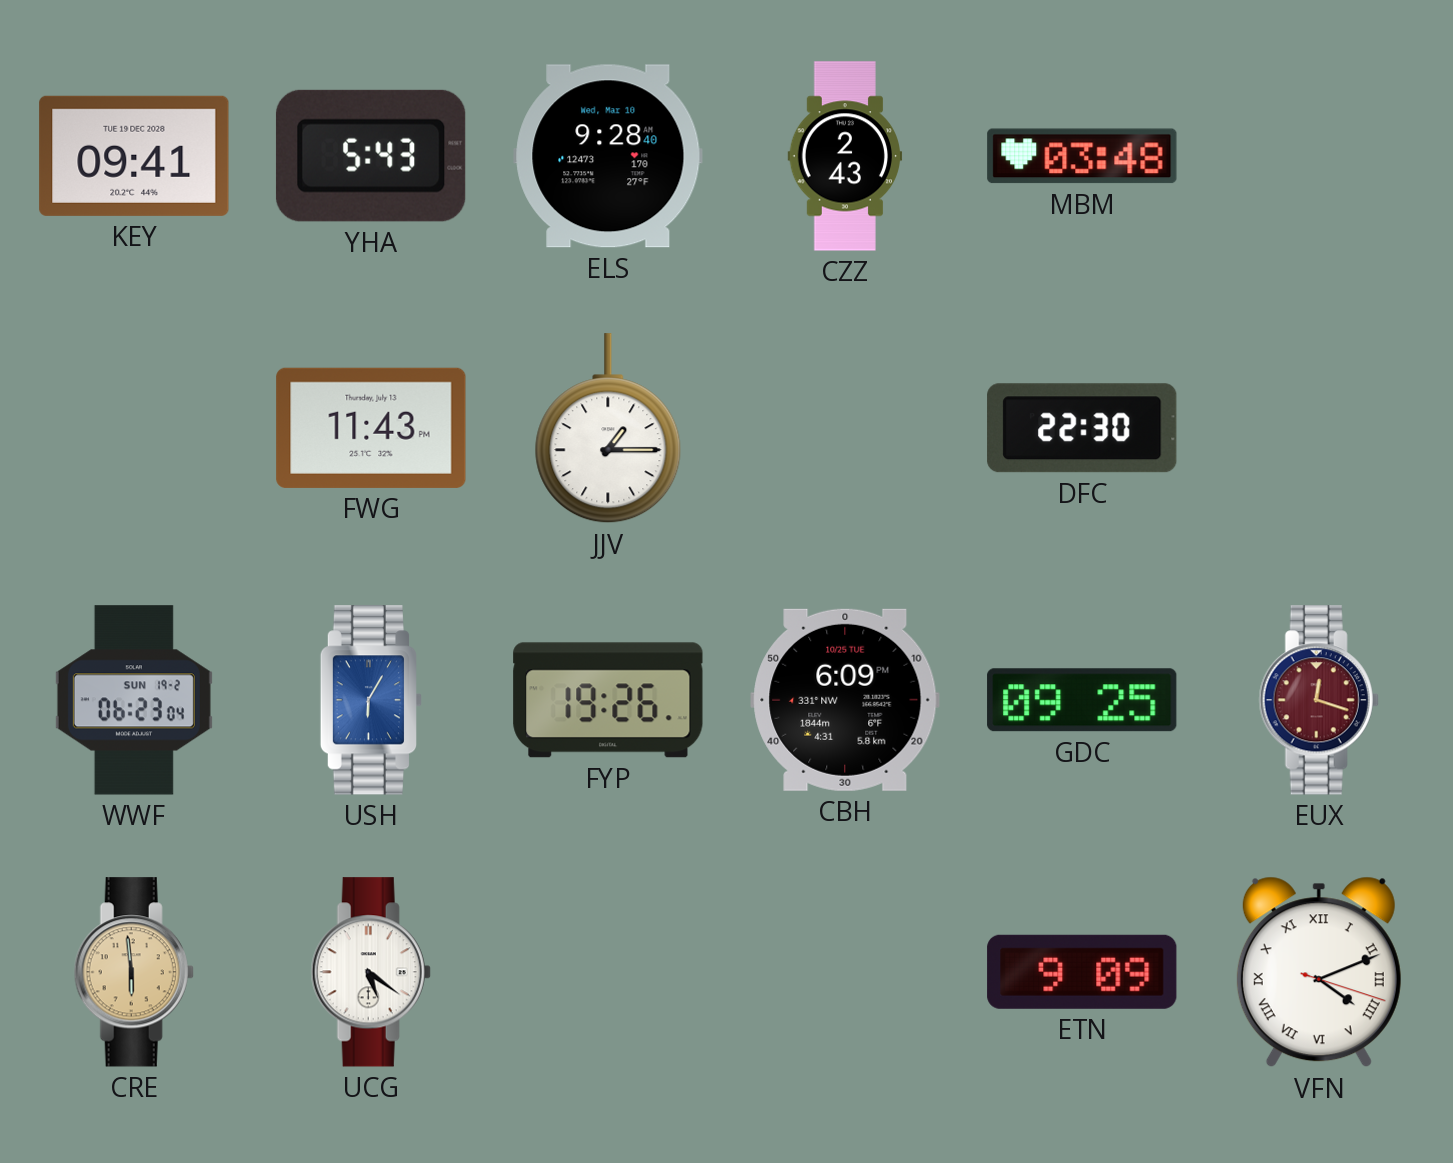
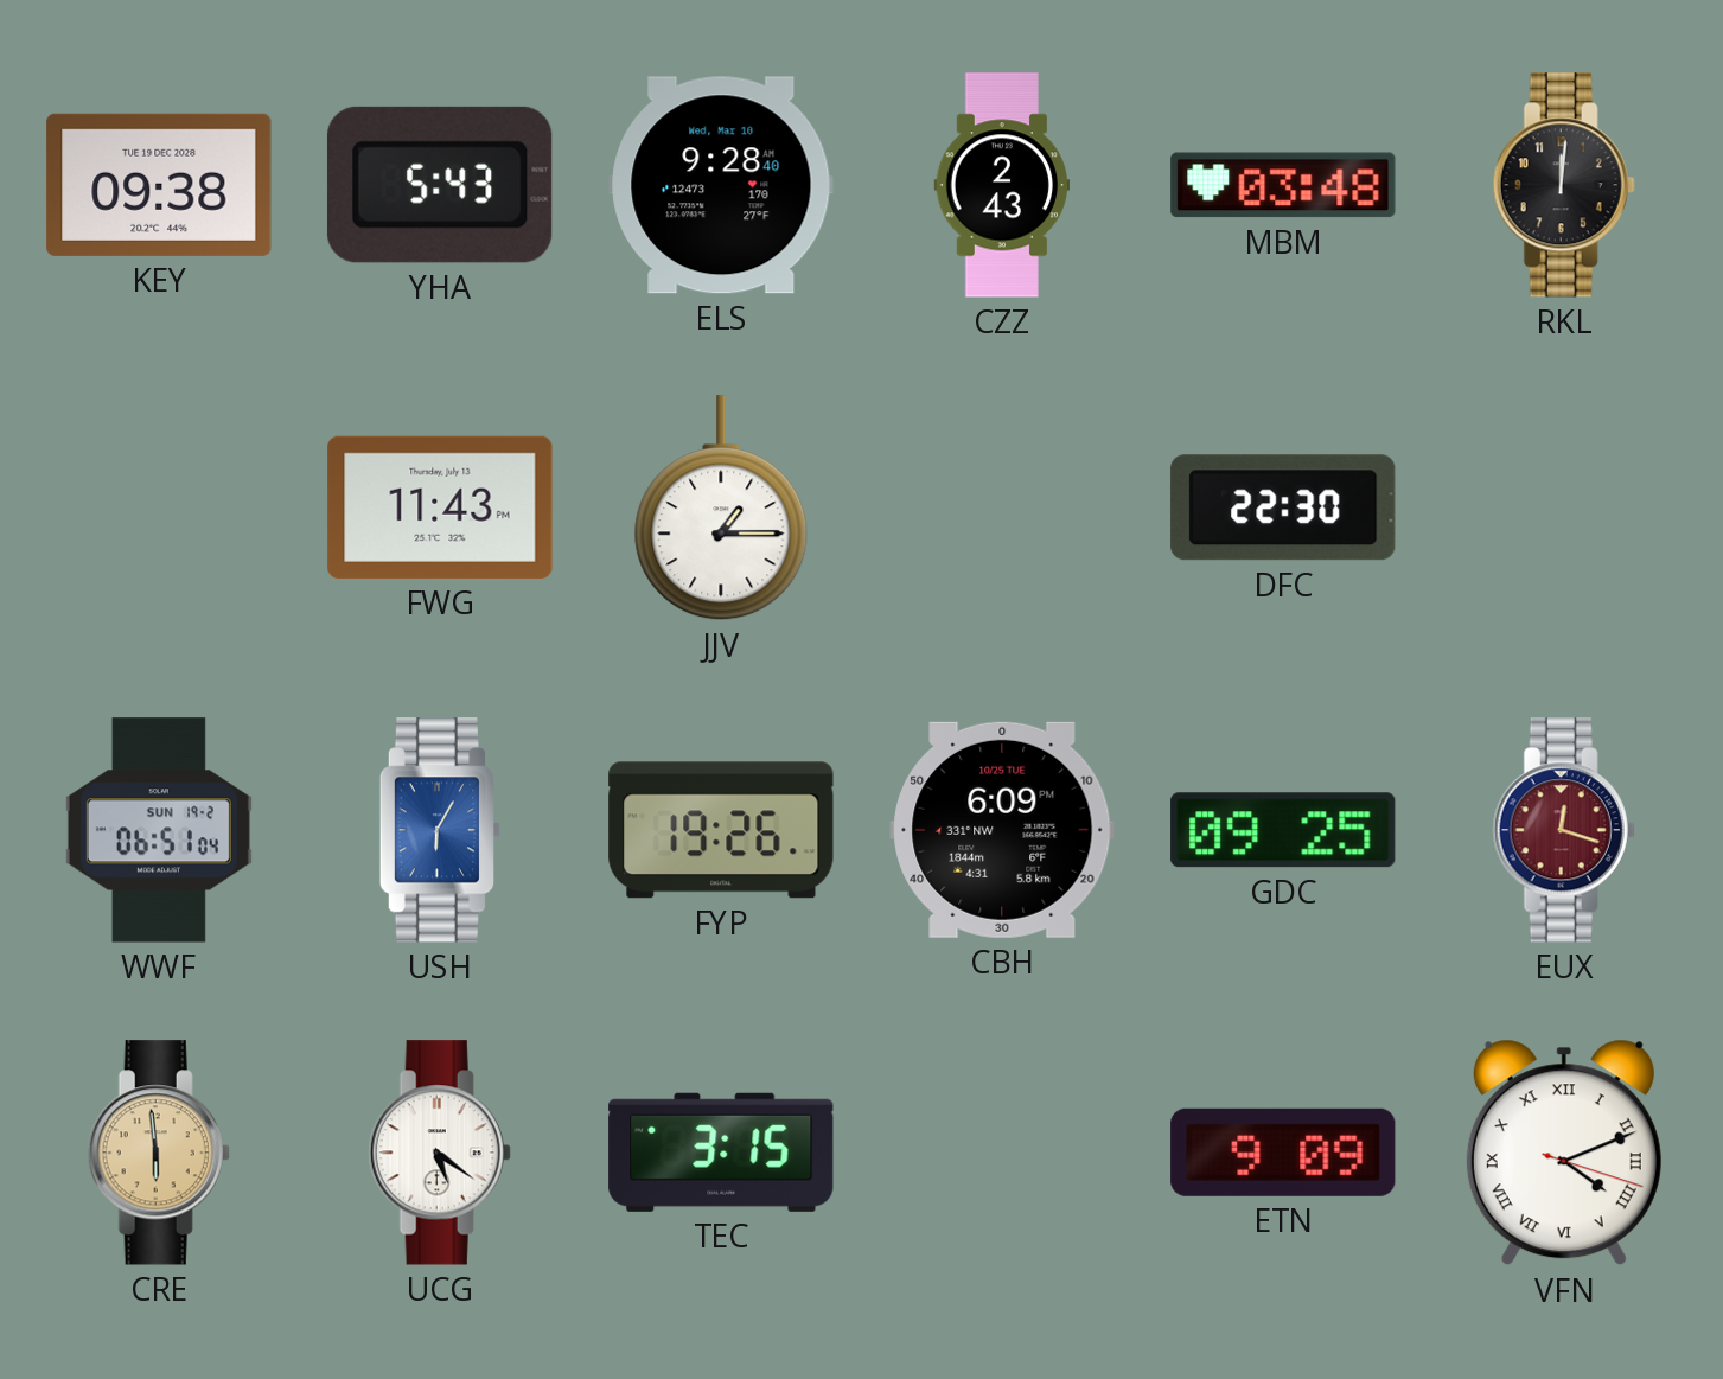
KEY: 09:41 -> 09:38
RKL: none -> 12:01
WWF: 06:23 -> 06:51
TEC: none -> 3:15
